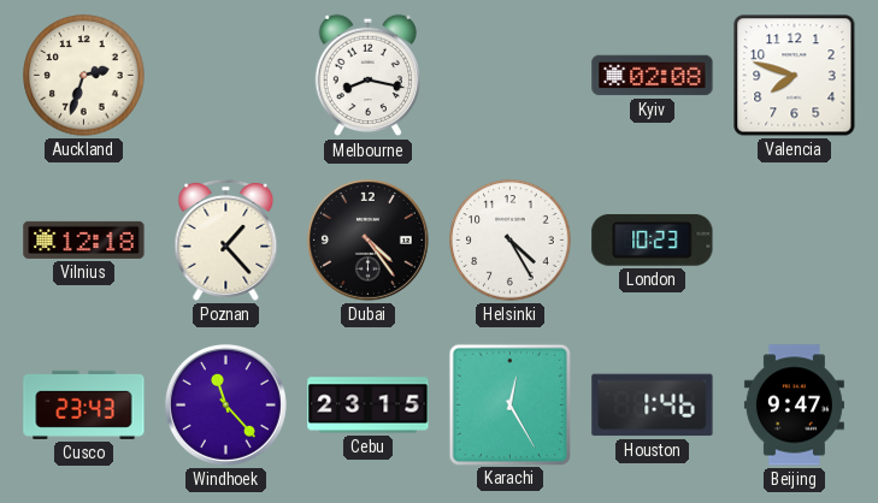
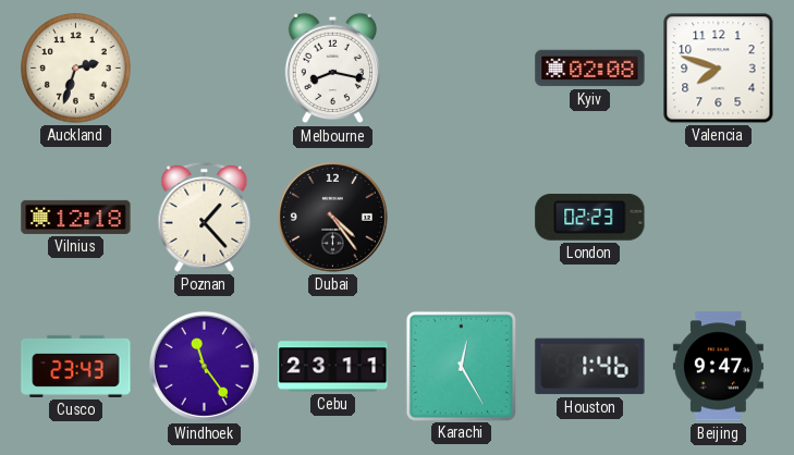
Helsinki: 4:25 -> none
London: 10:23 -> 02:23
Windhoek: 11:23 -> 11:24
Cebu: 23:15 -> 23:11
